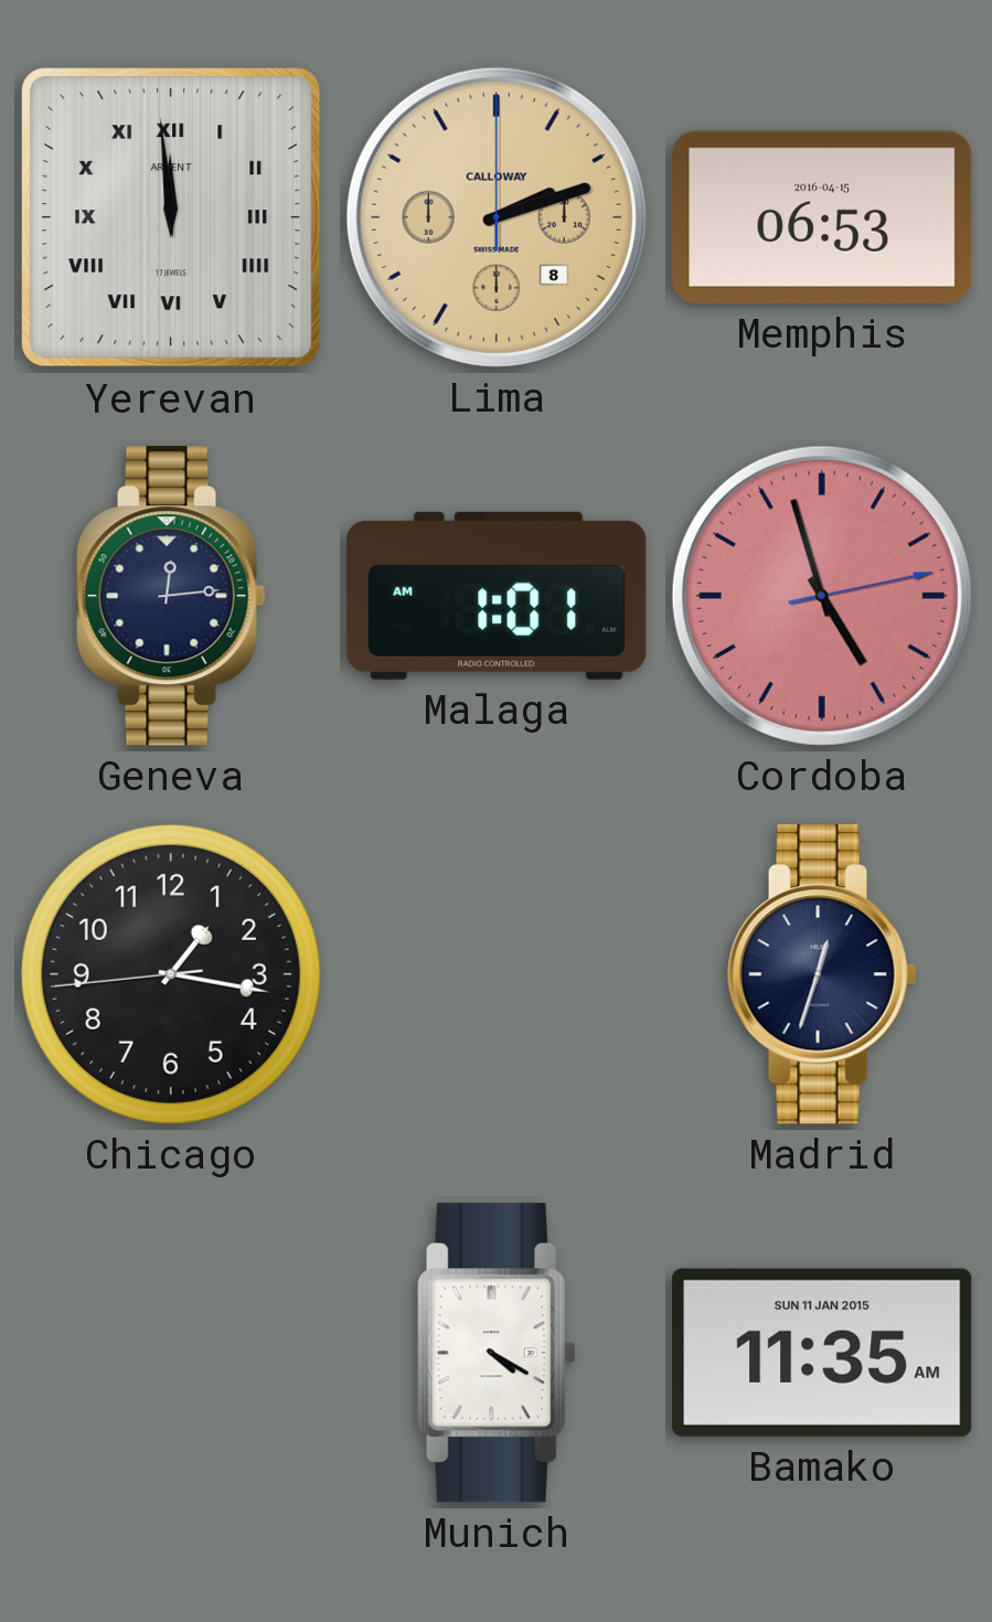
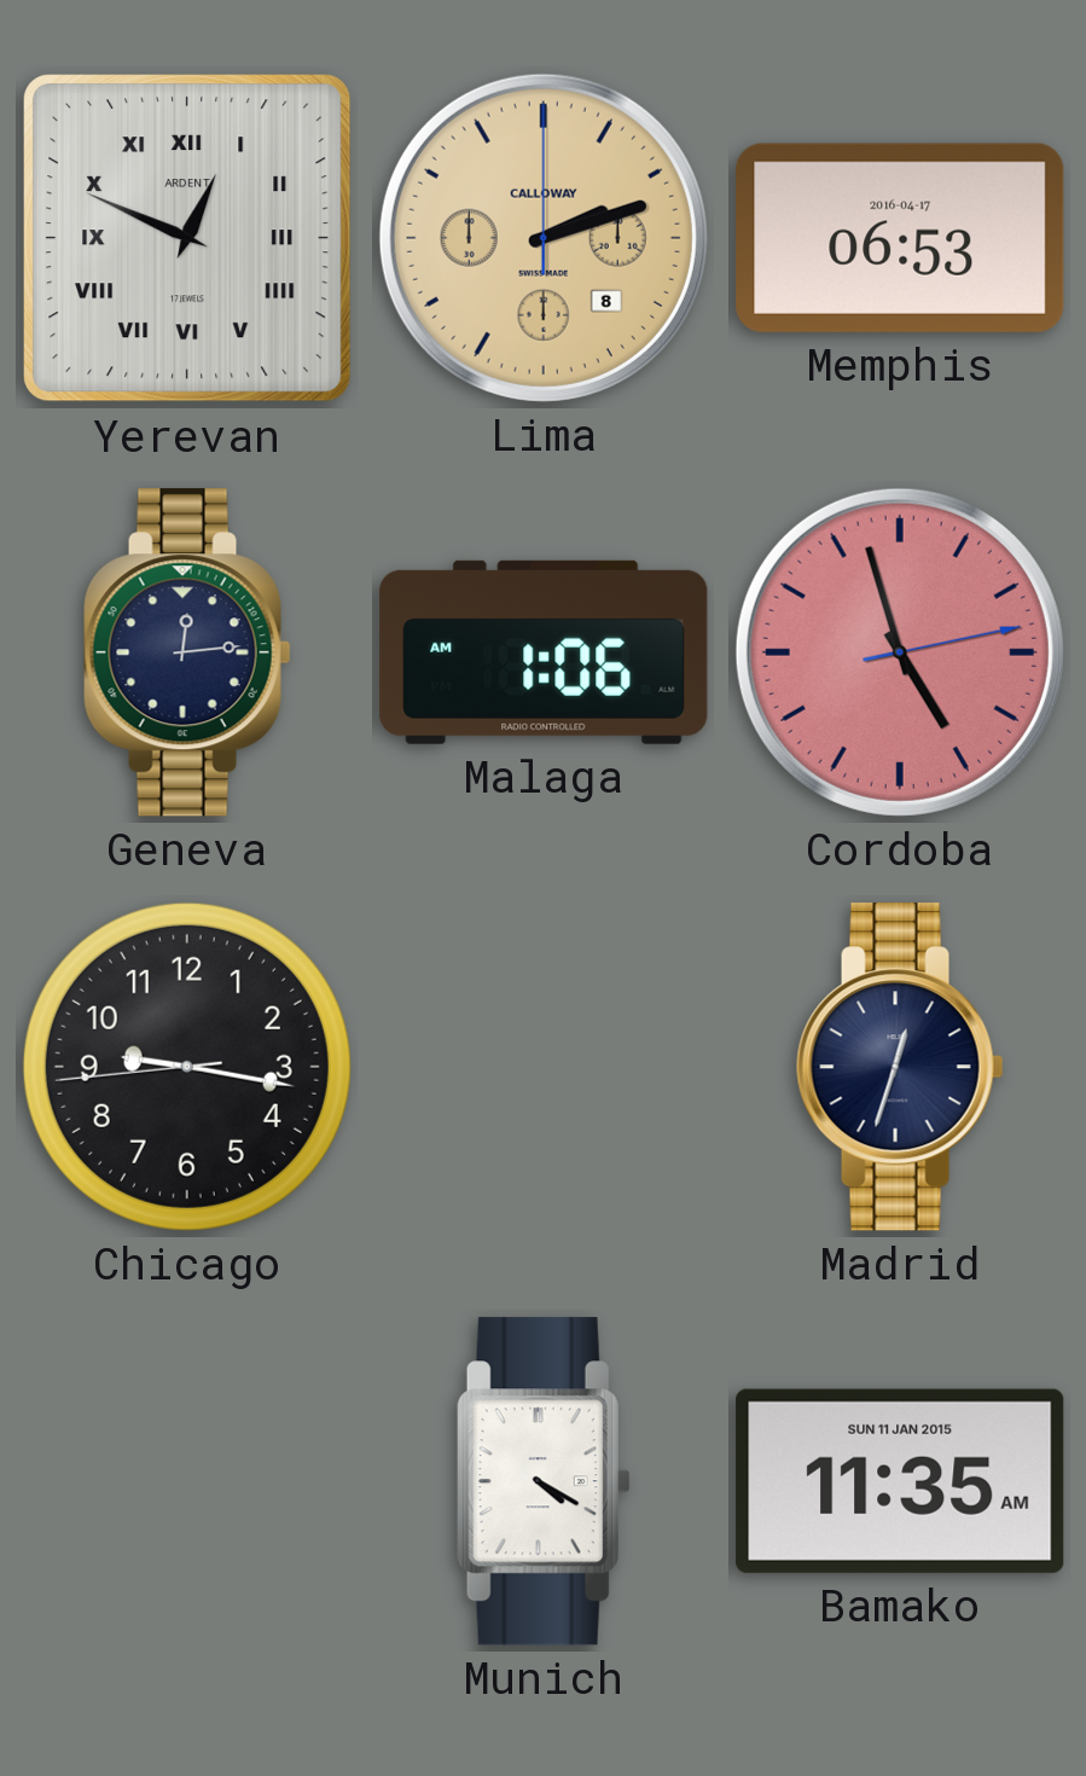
Yerevan: 11:59 -> 12:49
Memphis date: 2016-04-15 -> 2016-04-17
Malaga: 1:01 -> 1:06
Chicago: 1:16 -> 9:16
